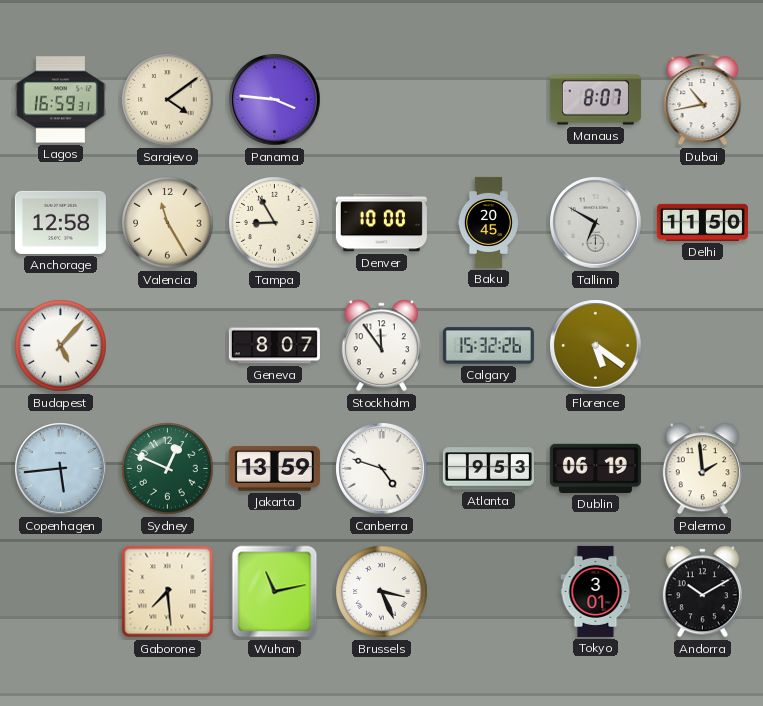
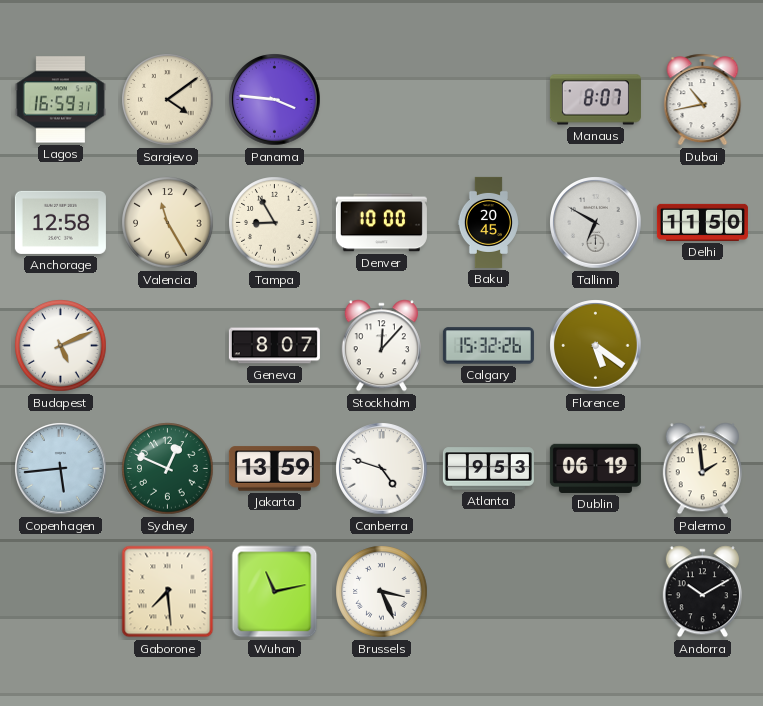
Budapest: 5:07 -> 5:11
Stockholm: 11:54 -> 12:07
Tokyo: 3:01 -> none
